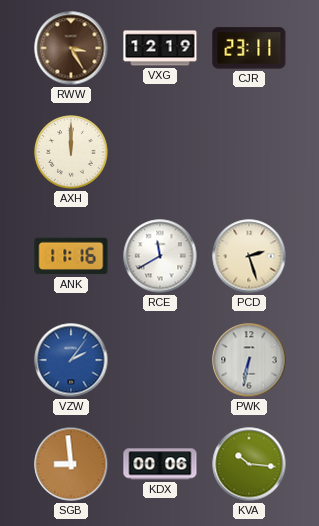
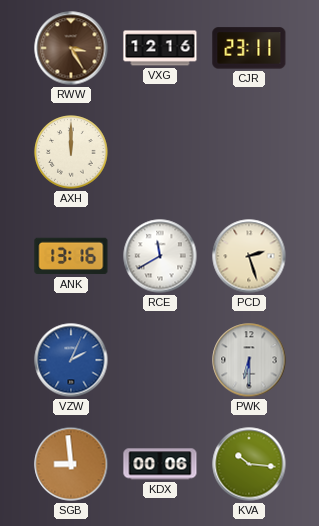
VXG: 12:19 -> 12:16
ANK: 11:16 -> 13:16
VZW: 2:06 -> 2:04
PWK: 6:32 -> 6:30
